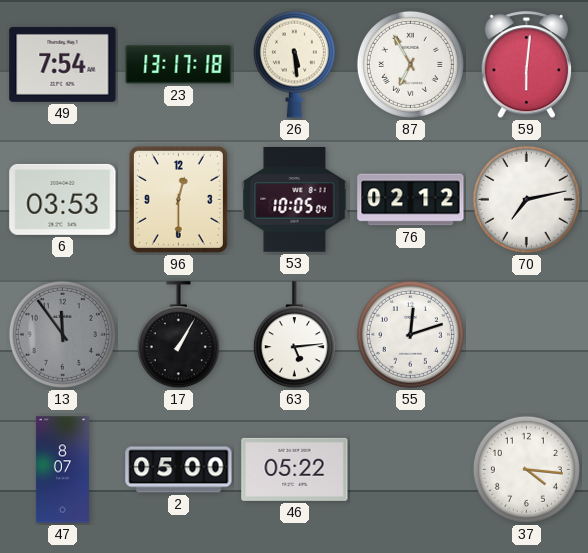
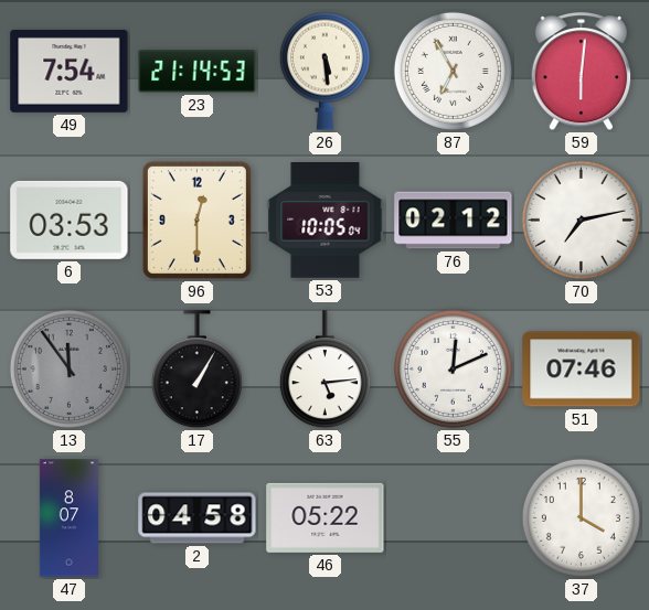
23: 13:17 -> 21:14
55: 12:12 -> 12:11
51: none -> 07:46
2: 05:00 -> 04:58
37: 4:16 -> 4:00
